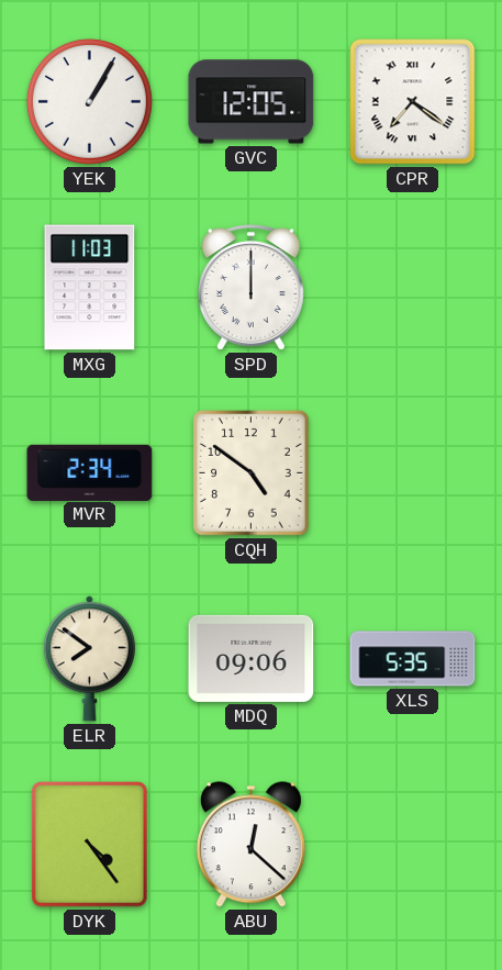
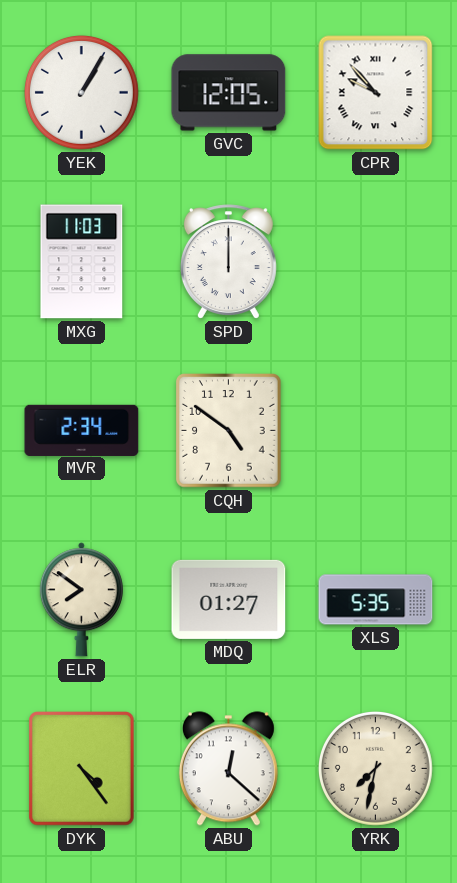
CPR: 7:21 -> 9:53
MDQ: 09:06 -> 01:27
YRK: none -> 7:32
